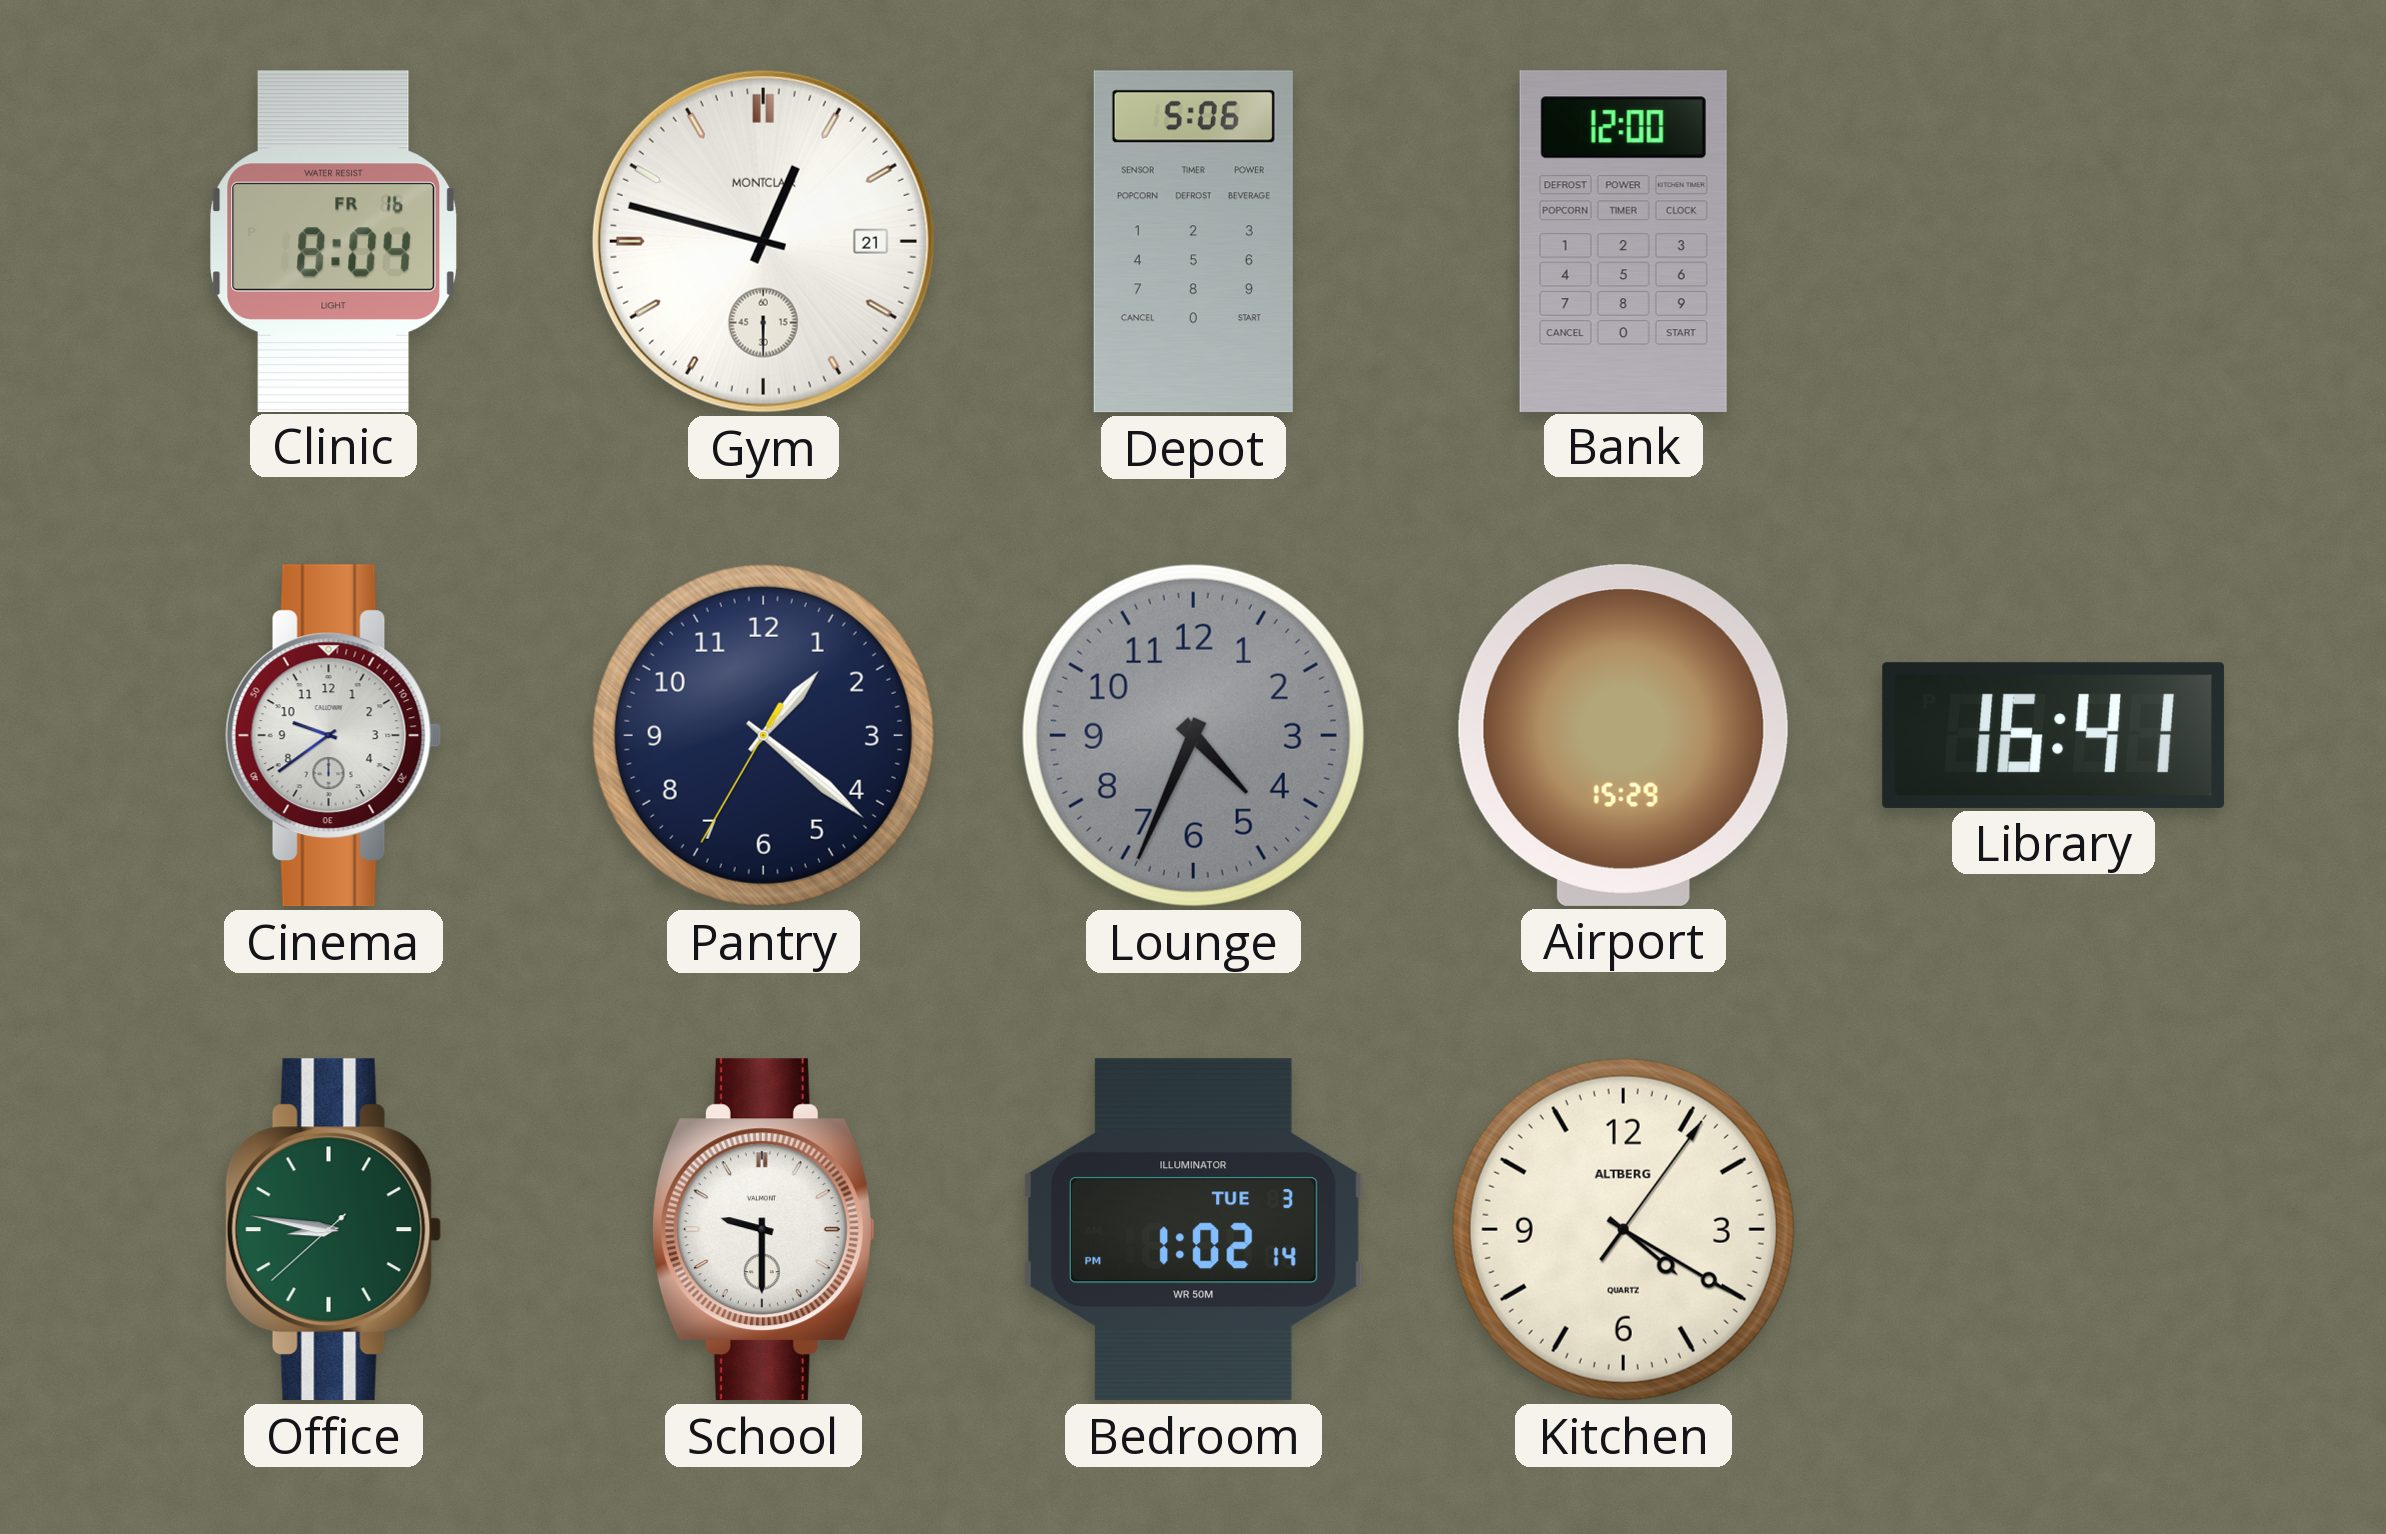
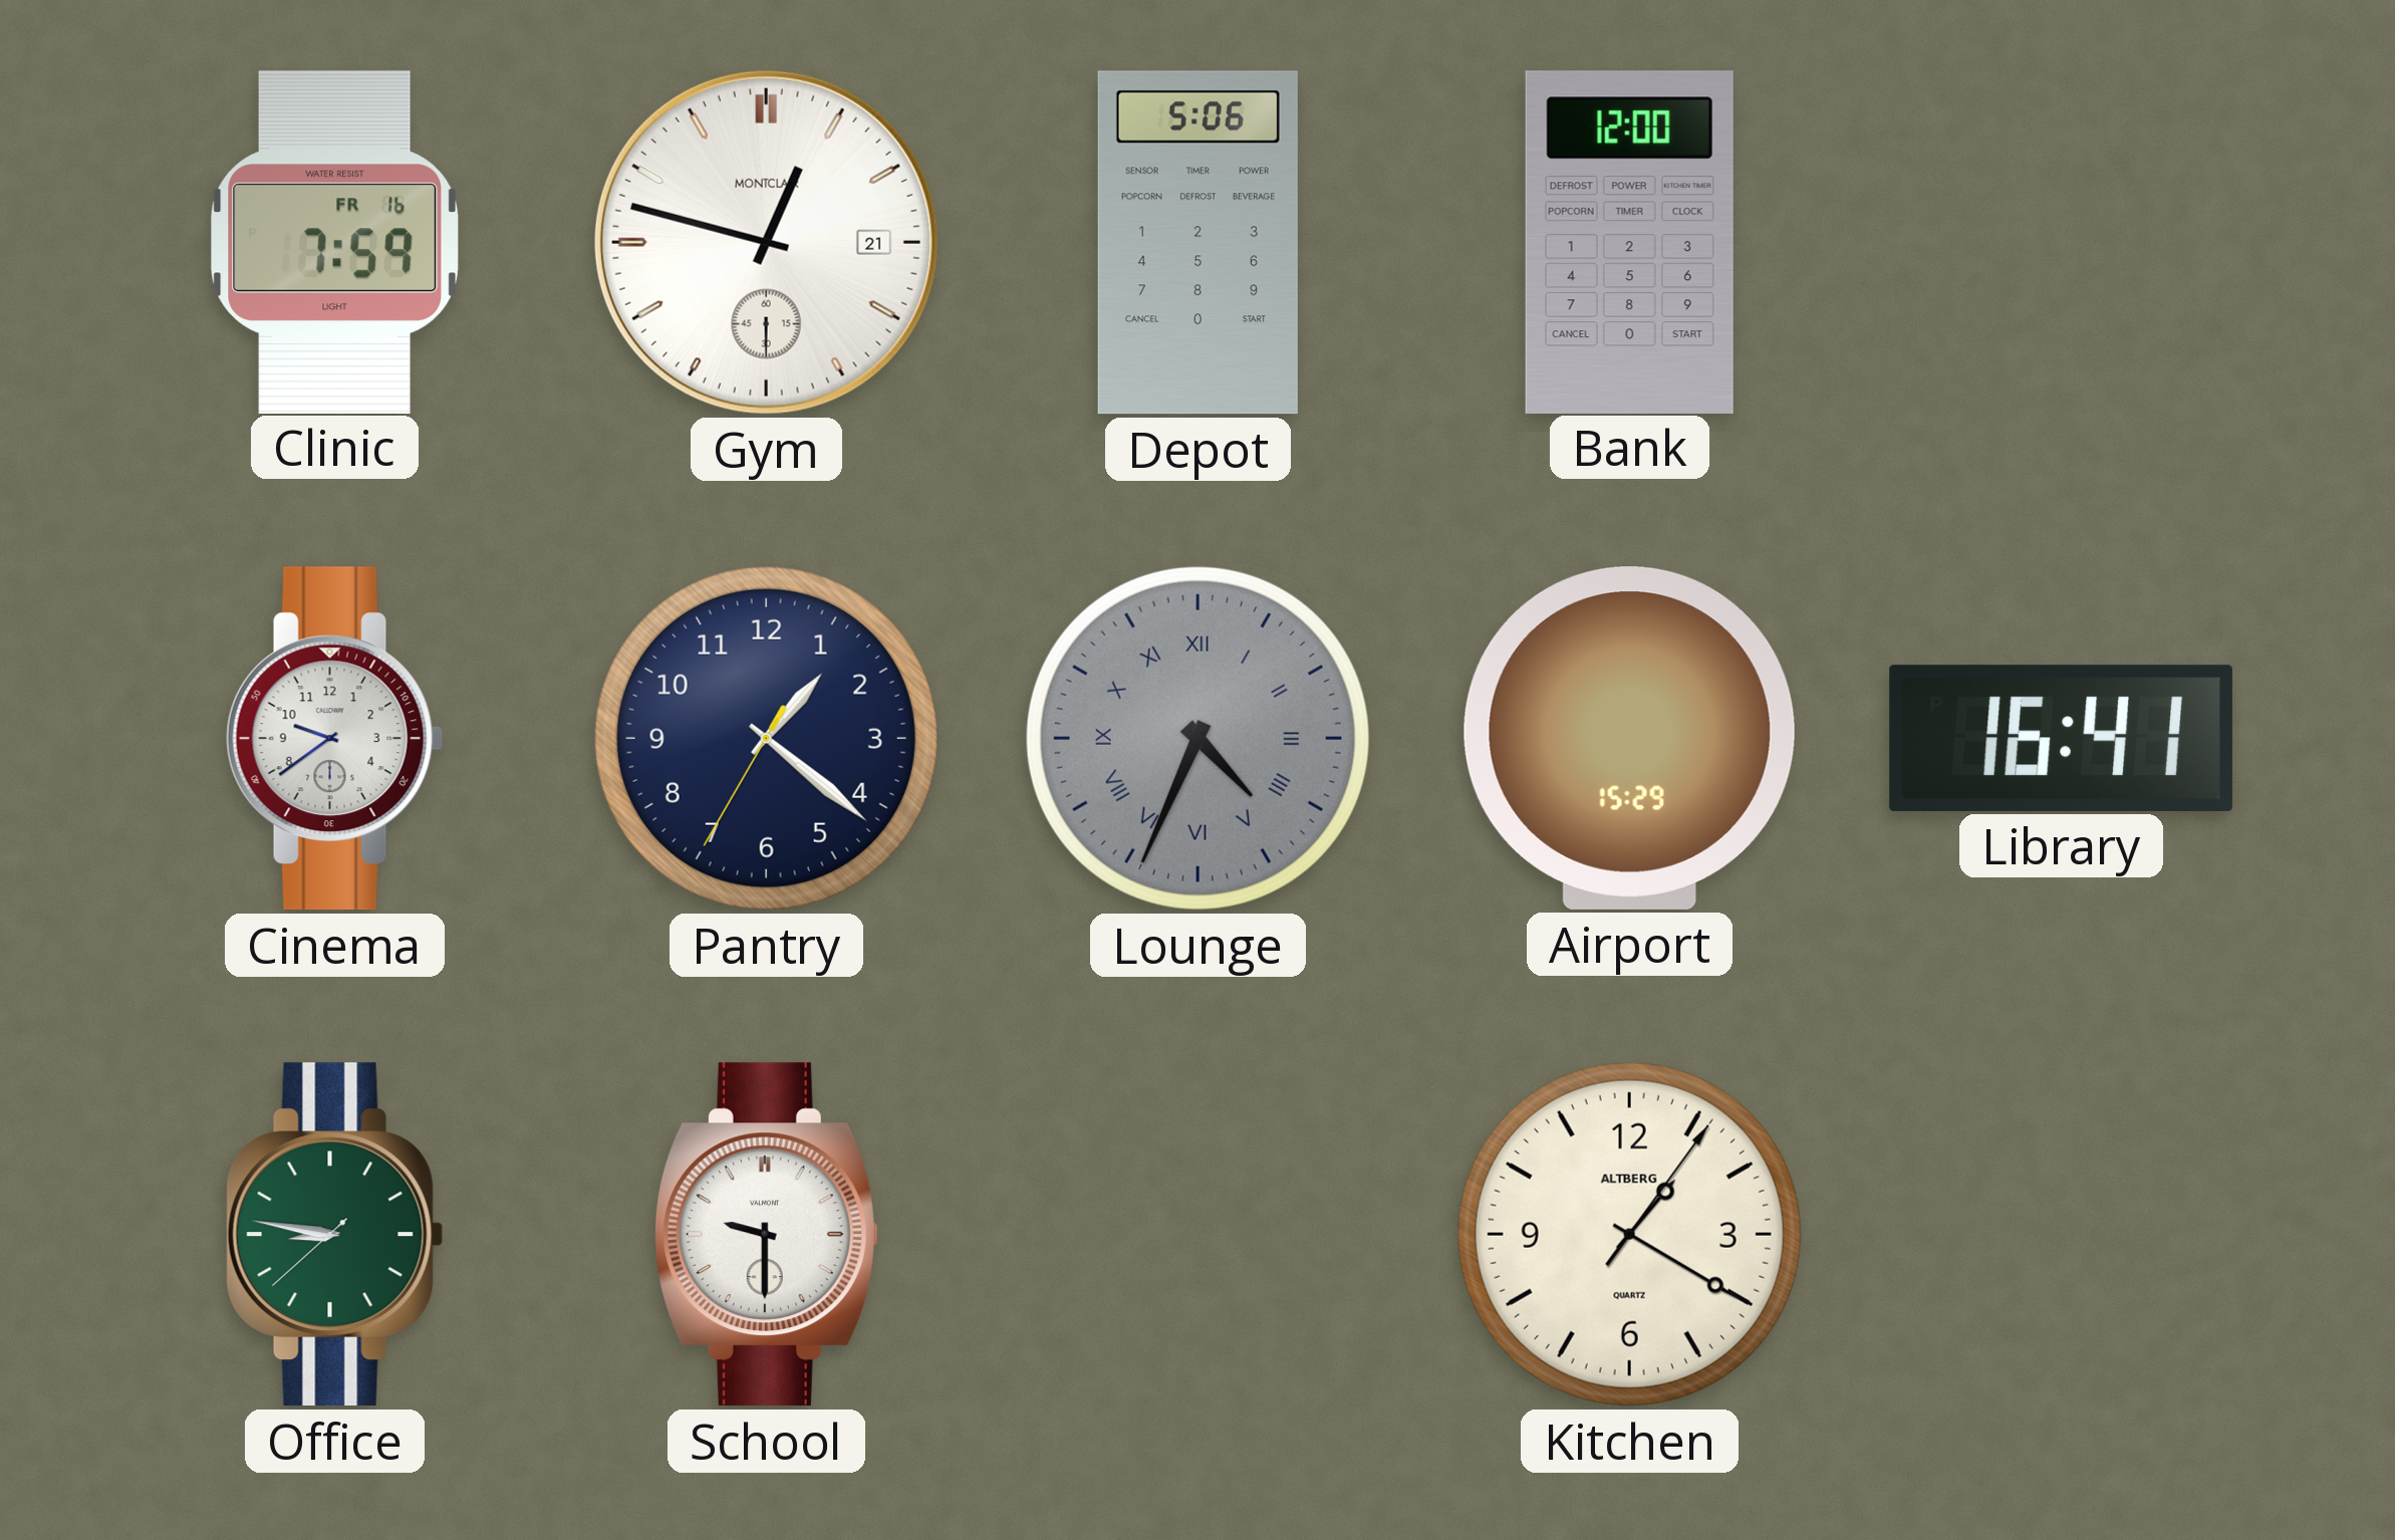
Clinic: 8:04 -> 7:59
Lounge numerals: Arabic -> Roman
Bedroom: 1:02 -> none
Kitchen: 4:20 -> 1:20
